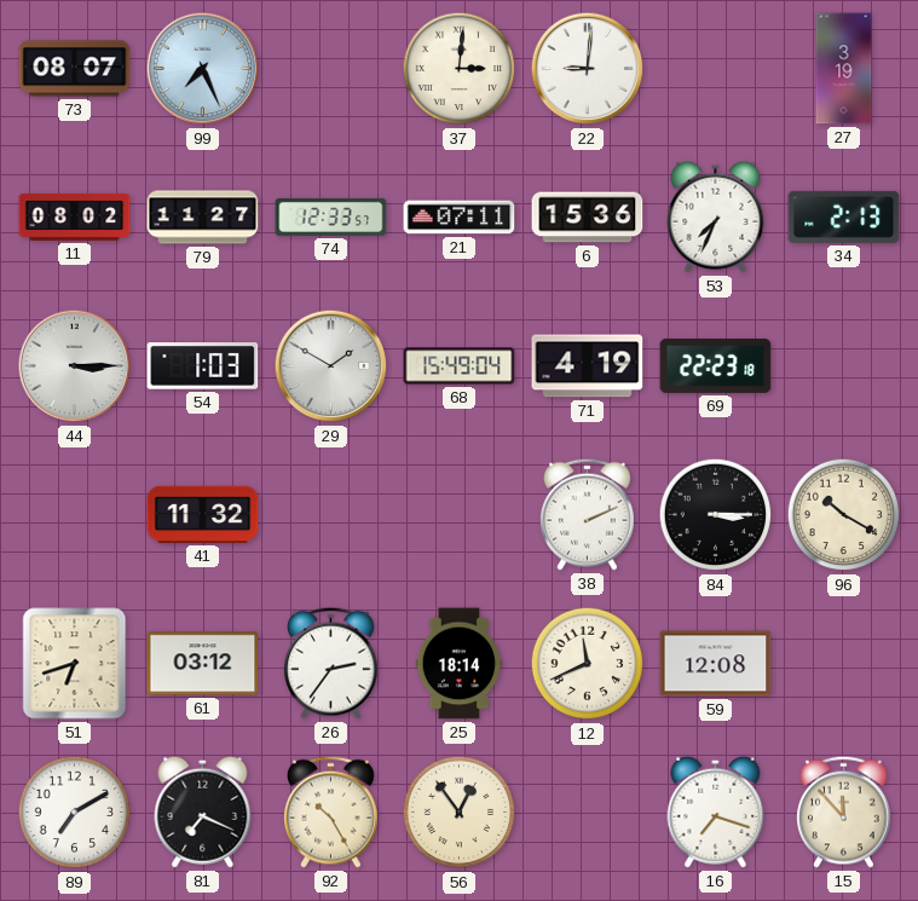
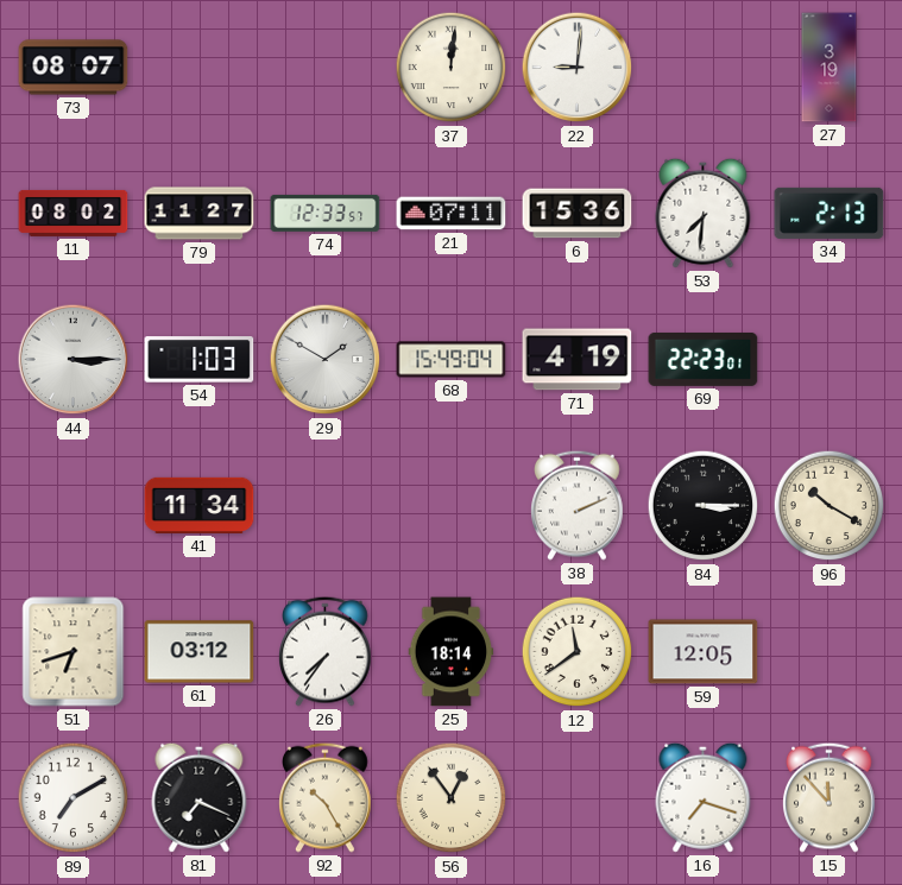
99: 7:26 -> none
37: 3:01 -> 12:01
53: 7:34 -> 7:31
69: 22:23:18 -> 22:23:01
41: 11:32 -> 11:34
26: 2:36 -> 7:36
12: 11:41 -> 11:39
59: 12:08 -> 12:05
